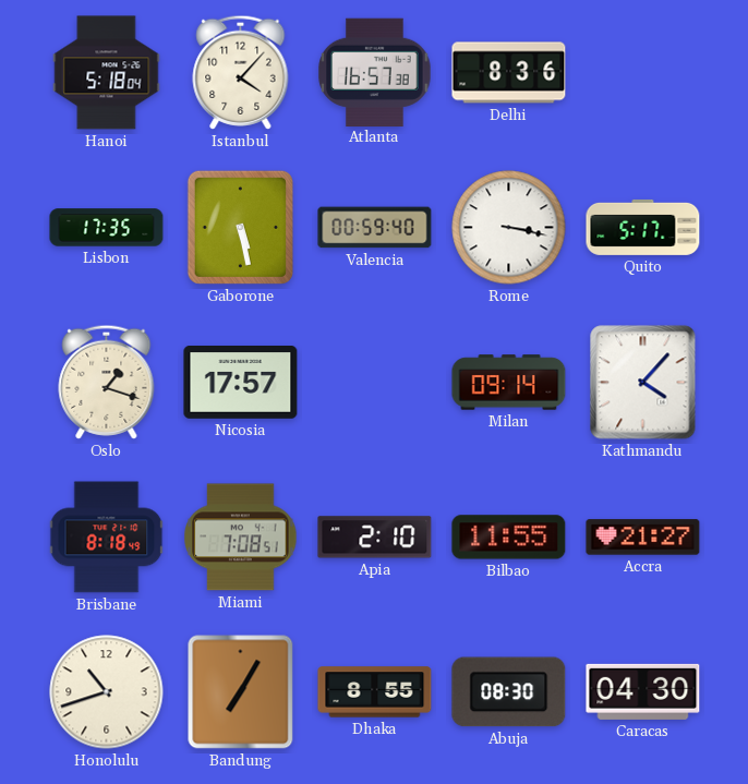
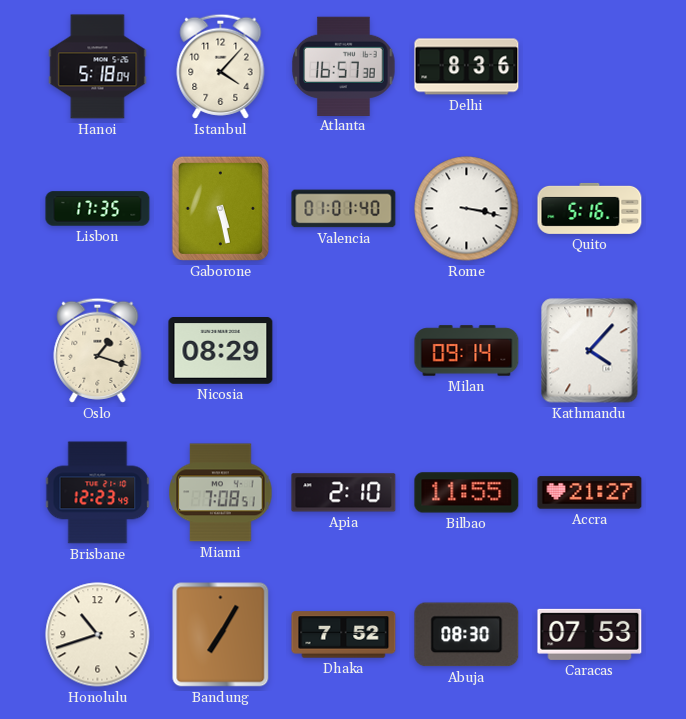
Valencia: 00:59 -> 01:01
Quito: 5:17 -> 5:16
Nicosia: 17:57 -> 08:29
Brisbane: 8:18 -> 12:23
Dhaka: 8:55 -> 7:52
Caracas: 04:30 -> 07:53
